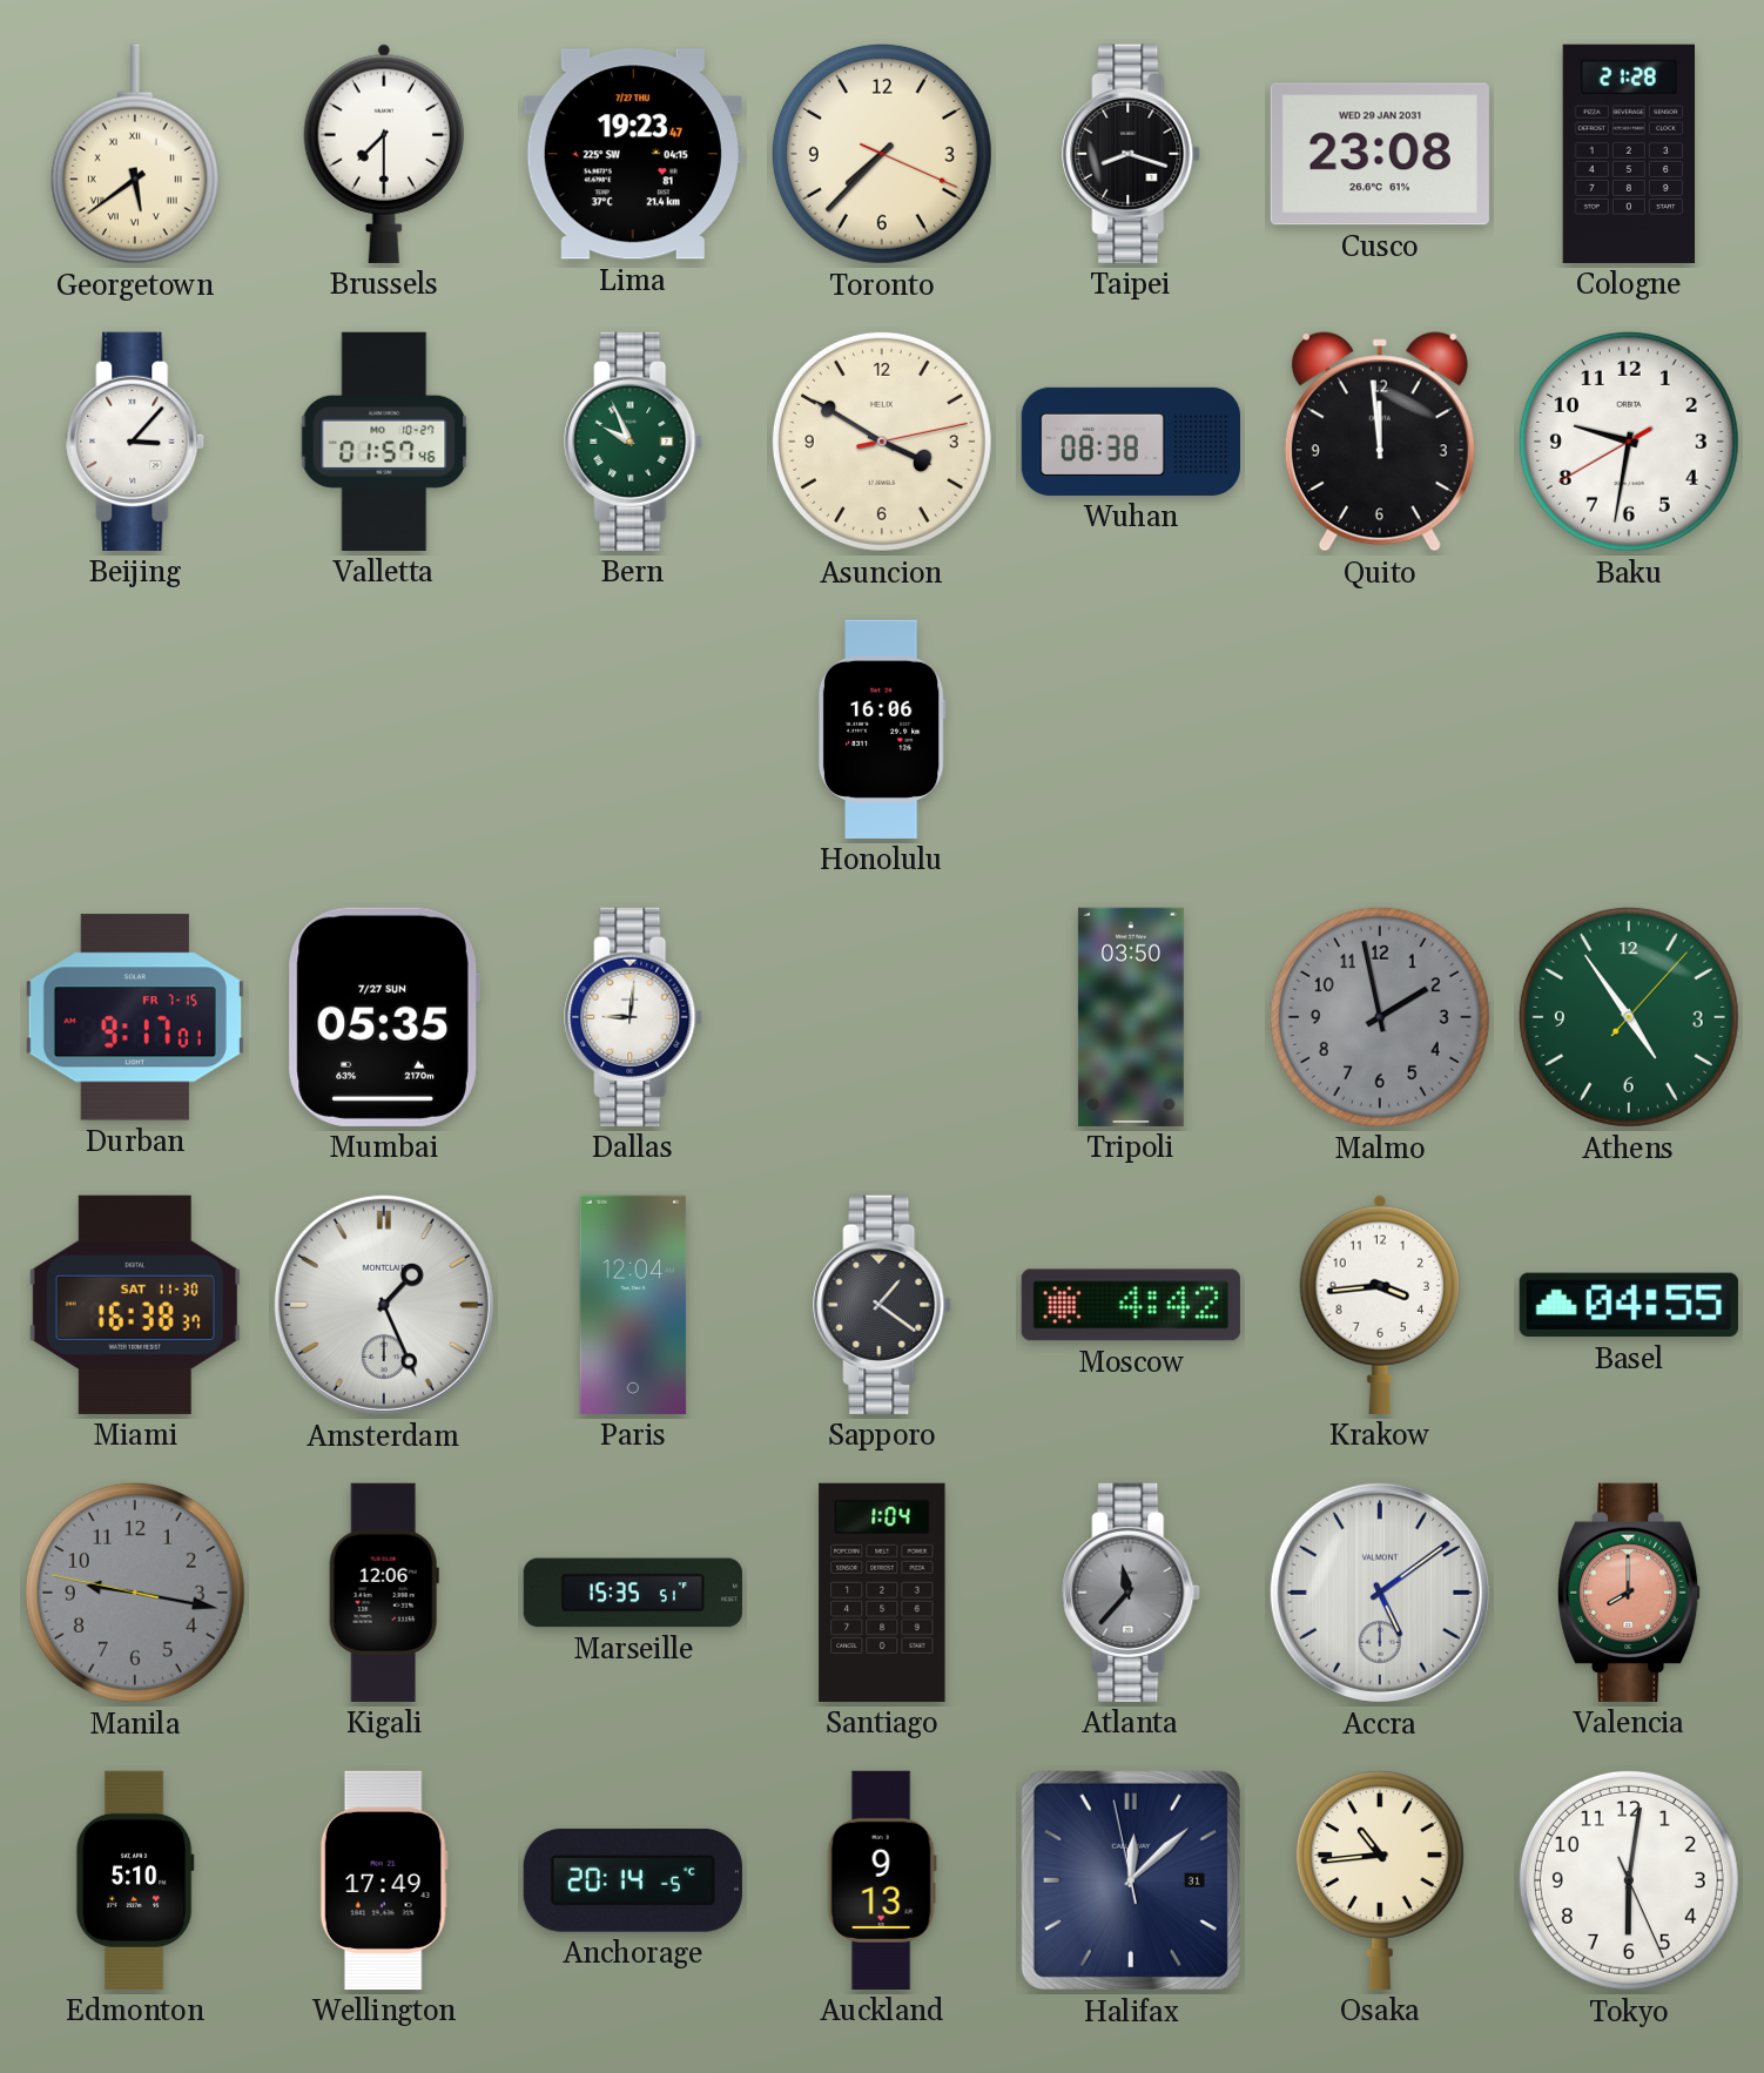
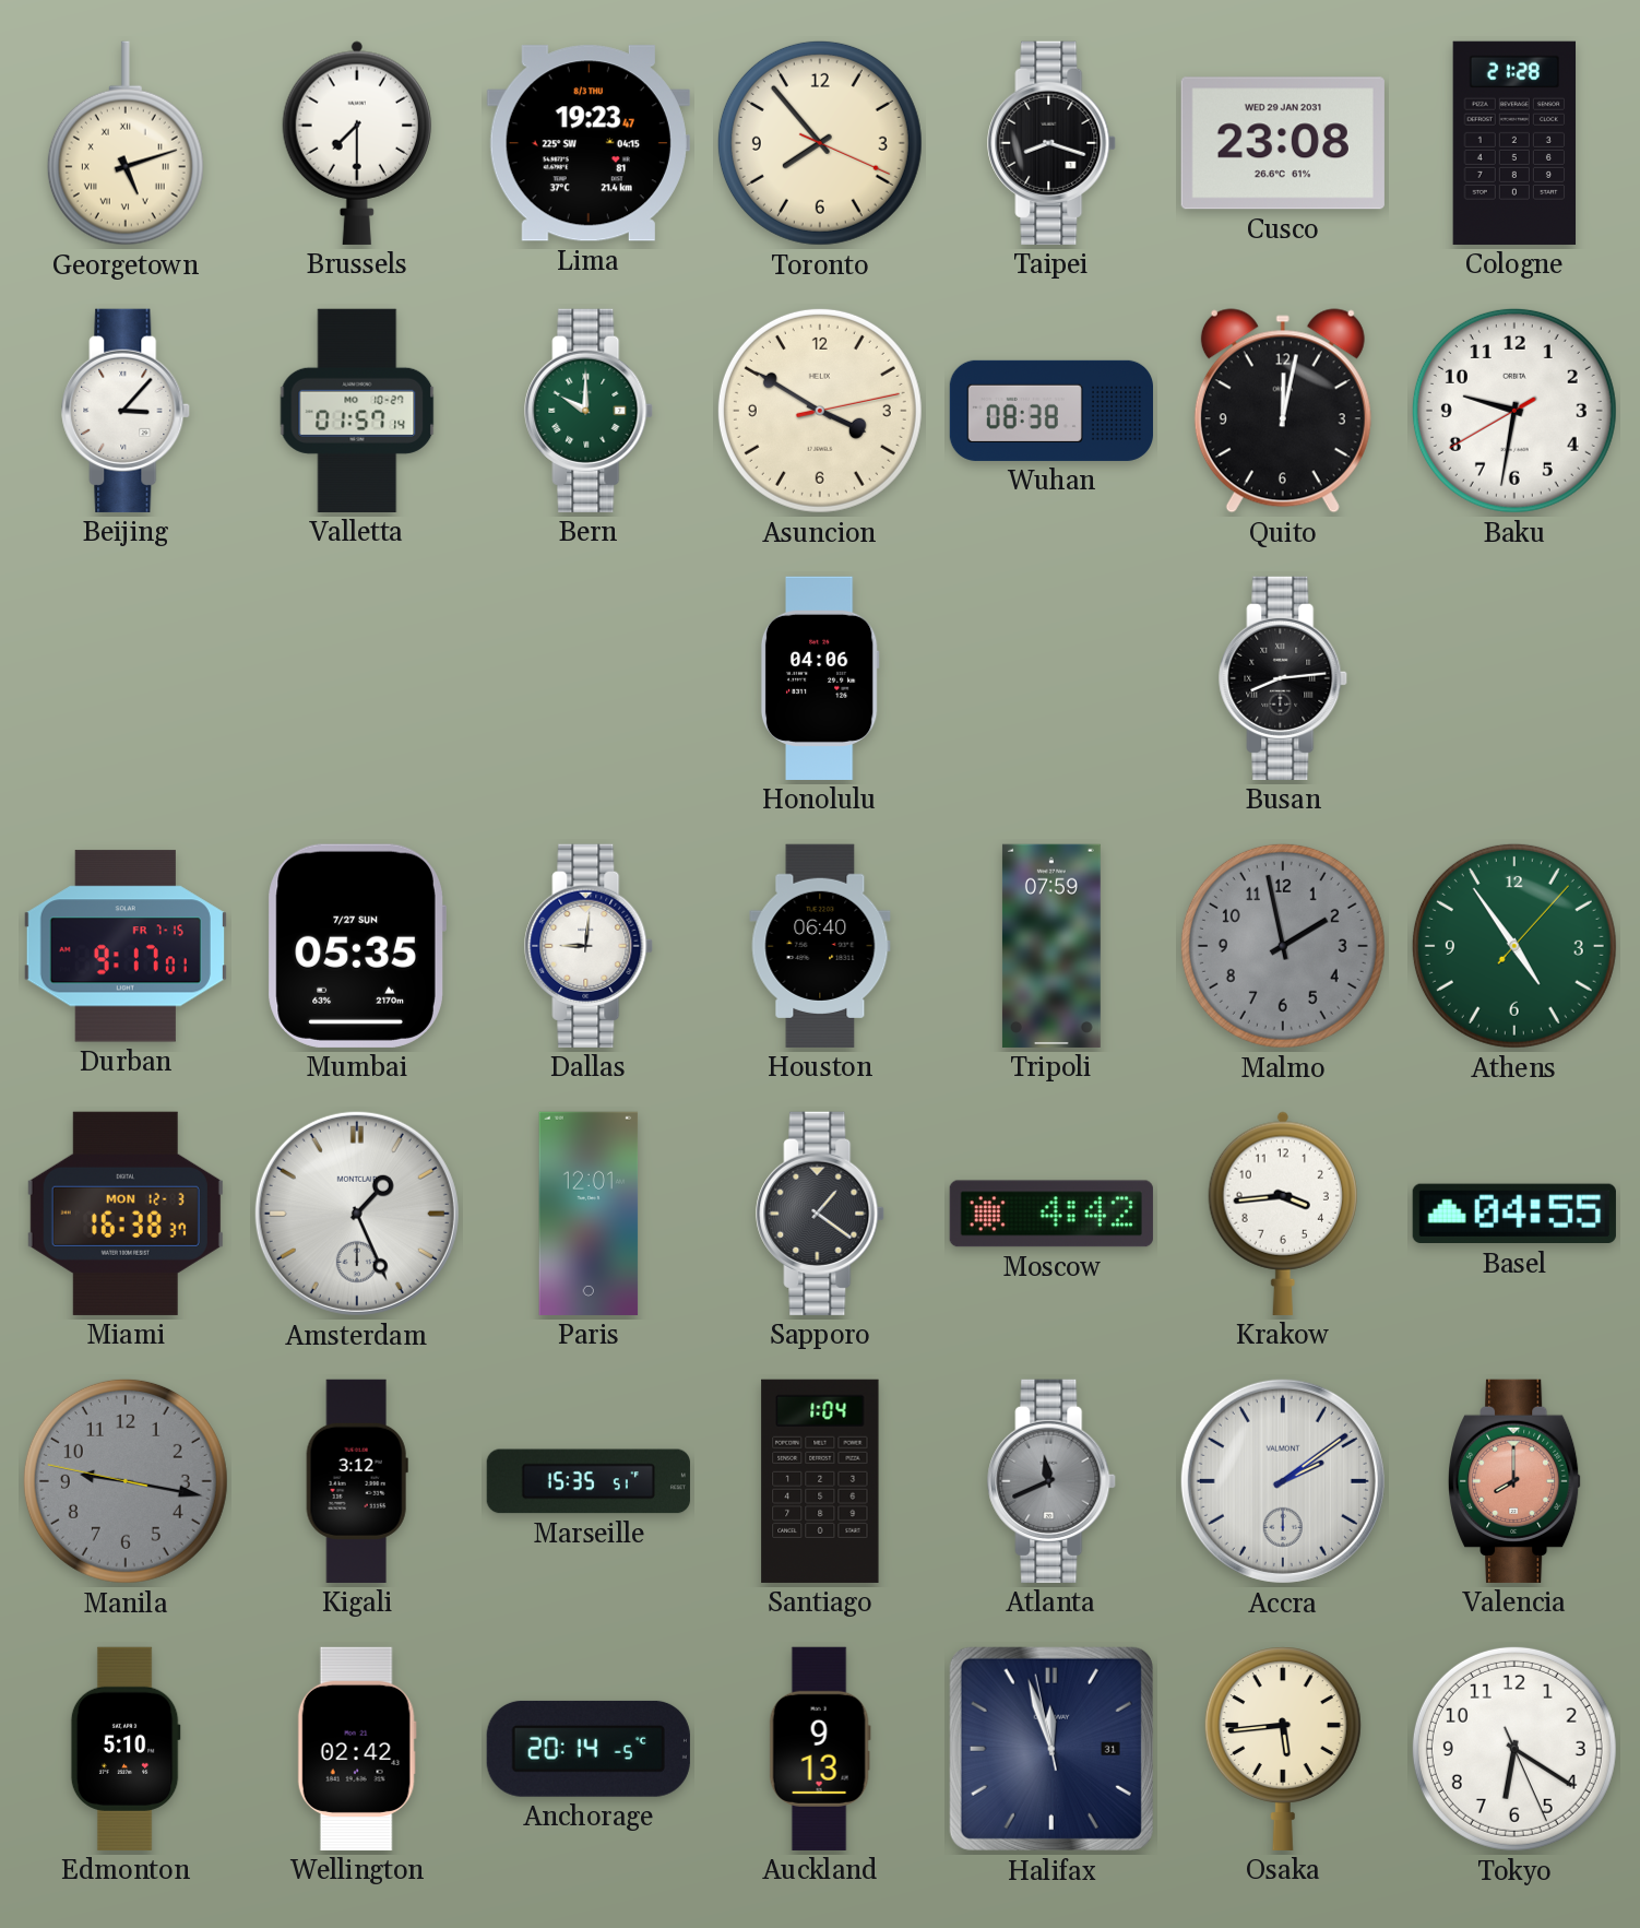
Georgetown: 5:39 -> 5:12
Lima date: 7/27 THU -> 8/3 THU
Toronto: 7:37 -> 7:53
Valletta: 01:57:46 -> 01:57:14
Bern: 9:56 -> 10:00
Quito: 11:59 -> 12:02
Honolulu: 16:06 -> 04:06
Busan: none -> 8:14
Houston: none -> 06:40
Tripoli: 03:50 -> 07:59
Miami date: SAT 11-30 -> MON 12-3
Paris: 12:04 -> 12:01
Kigali: 12:06 -> 3:12
Atlanta: 11:37 -> 11:41
Accra: 5:09 -> 2:09
Wellington: 17:49 -> 02:42
Halifax: 12:07 -> 11:56
Osaka: 10:44 -> 5:44
Tokyo: 6:01 -> 6:20
